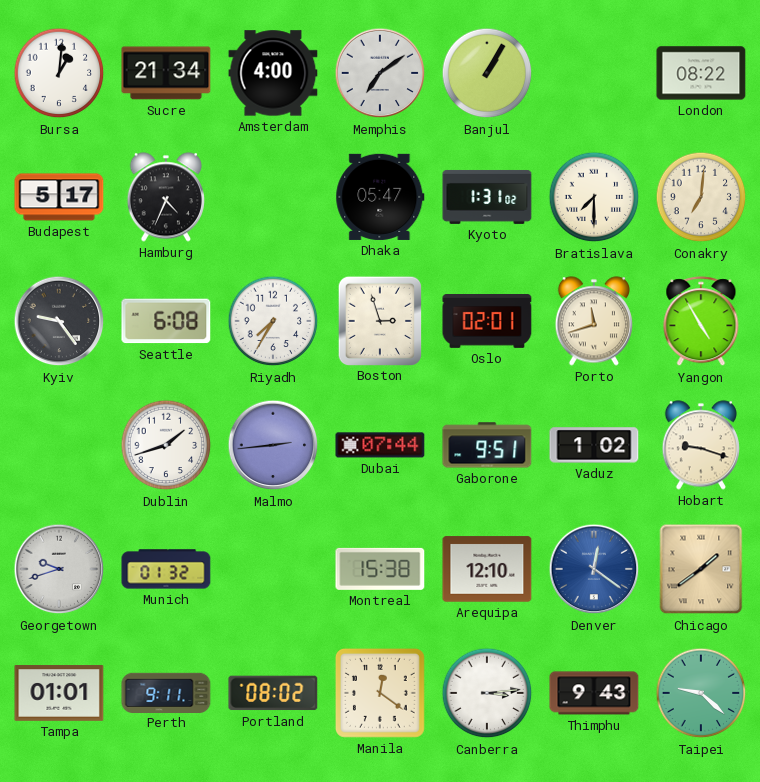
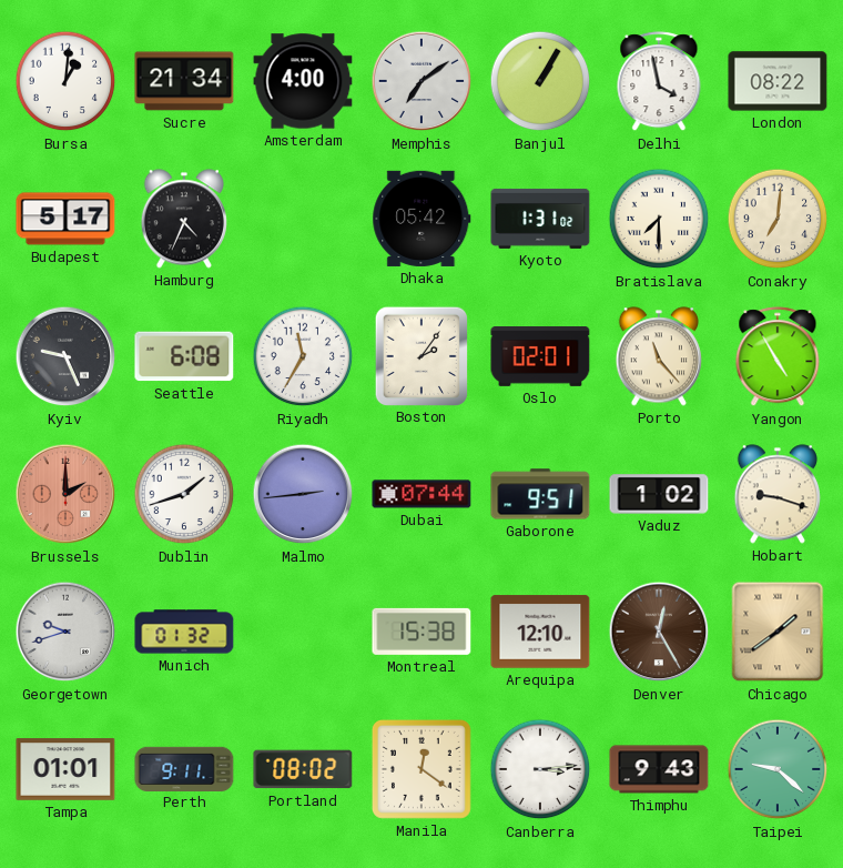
Delhi: none -> 3:58
Dhaka: 05:47 -> 05:42
Kyiv: 9:24 -> 9:26
Riyadh: 7:35 -> 11:35
Boston: 2:57 -> 2:06
Porto: 11:42 -> 11:23
Brussels: none -> 2:00
Denver: 12:21 -> 12:25
Denver dial: blue -> brown
